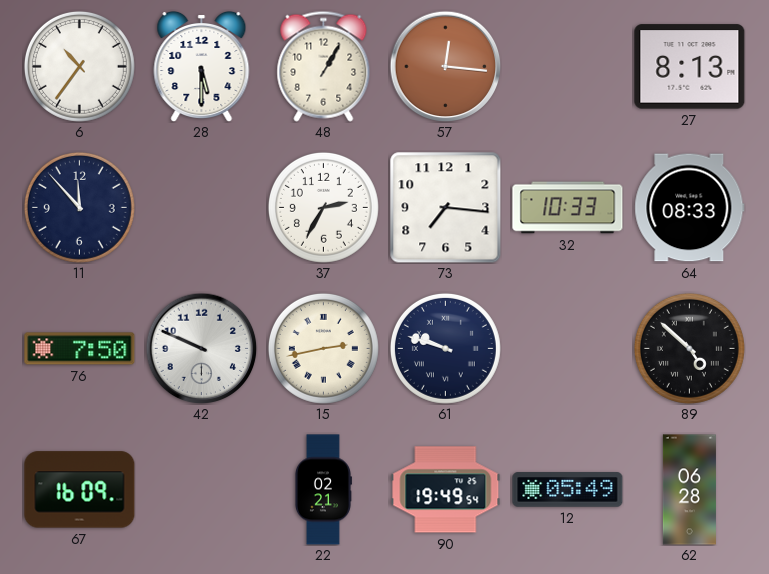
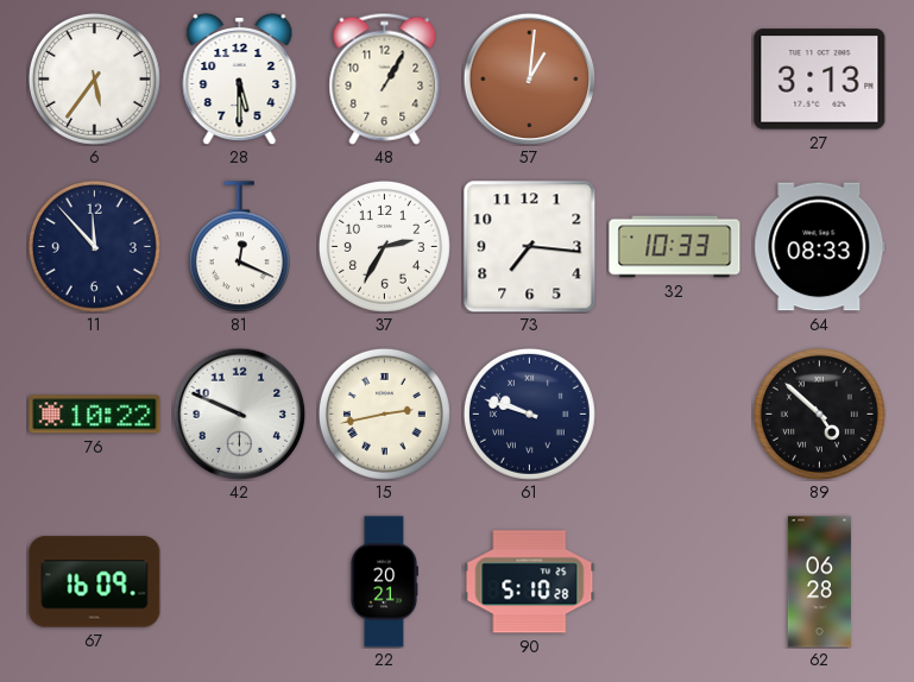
6: 10:36 -> 5:36
57: 12:16 -> 1:01
27: 8:13 -> 3:13
81: none -> 12:19
76: 7:50 -> 10:22
22: 02:21 -> 20:21
90: 19:49 -> 5:10
12: 05:49 -> none
